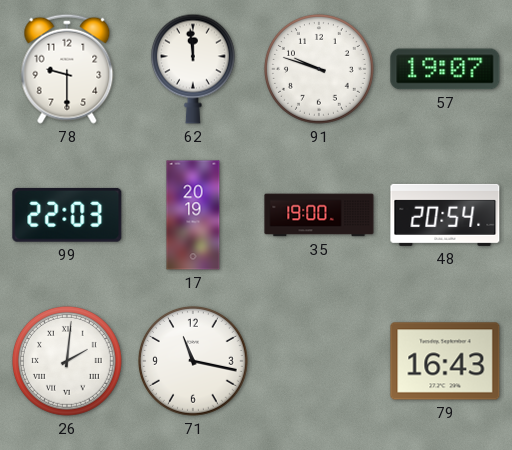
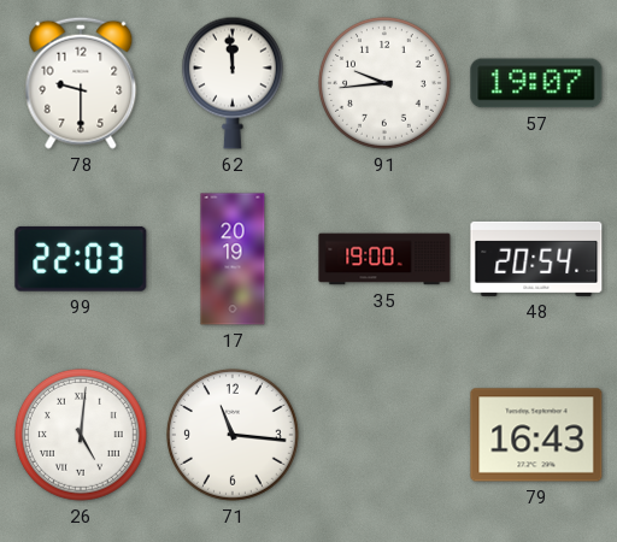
91: 9:48 -> 9:44
26: 2:01 -> 5:01
71: 11:17 -> 11:16
